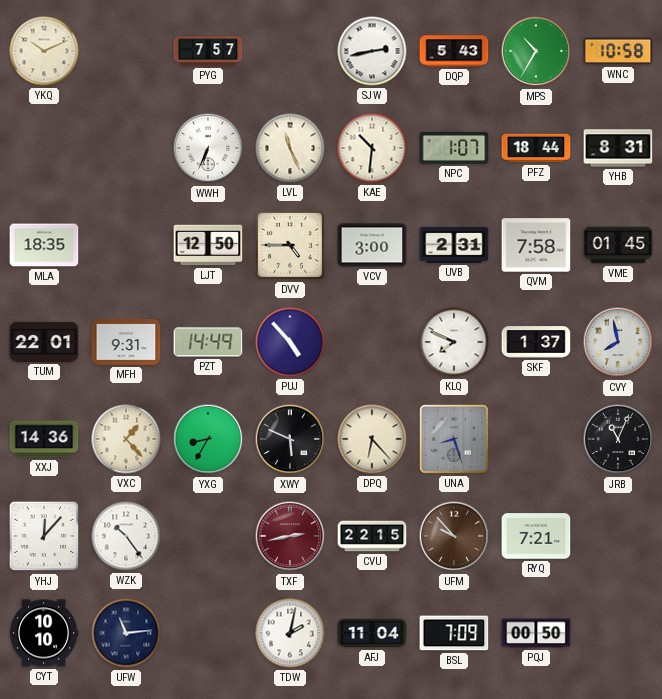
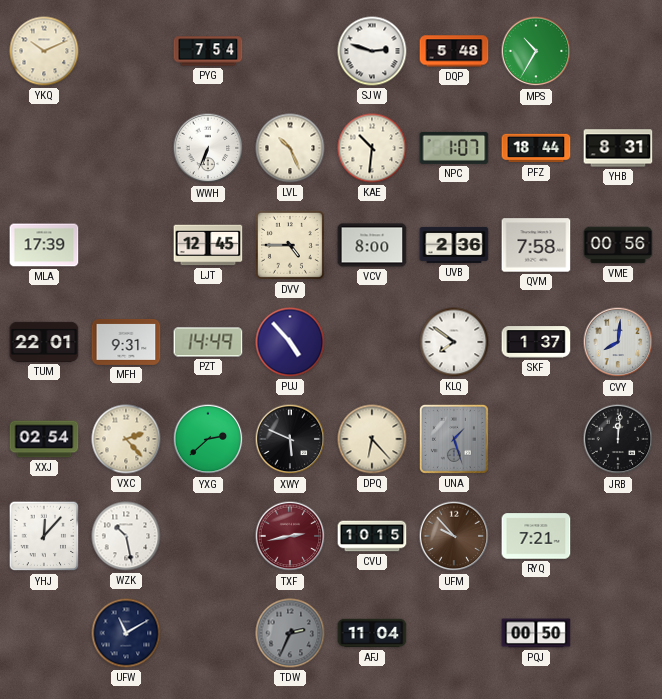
PYG: 7:57 -> 7:54
SJW: 2:43 -> 2:48
DQP: 5:43 -> 5:48
WNC: 10:58 -> none
LVL: 11:26 -> 10:26
MLA: 18:35 -> 17:39
LJT: 12:50 -> 12:45
VCV: 3:00 -> 8:00
UVB: 2:31 -> 2:36
VME: 01:45 -> 00:56
KLQ: 7:49 -> 7:51
CVY: 7:58 -> 8:01
XXJ: 14:36 -> 02:54
VXC: 1:23 -> 2:23
YXG: 8:35 -> 2:38
UNA: 8:27 -> 1:27
JRB: 11:04 -> 12:01
WZK: 10:24 -> 10:28
CVU: 22:15 -> 10:15
CYT: 10:10 -> none
UFW: 11:14 -> 11:10
TDW: 2:02 -> 2:34
TDW dial: white -> grey
BSL: 7:09 -> none
